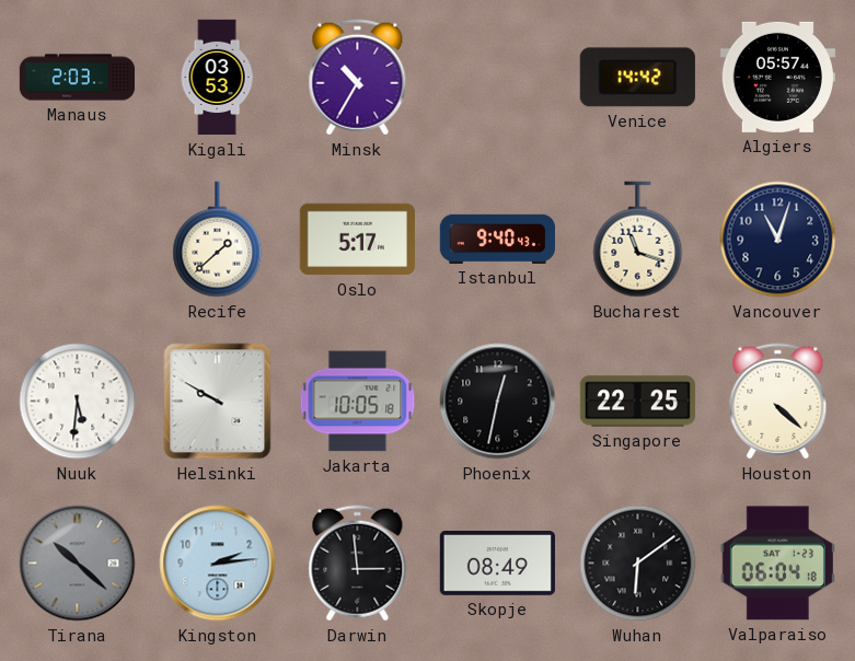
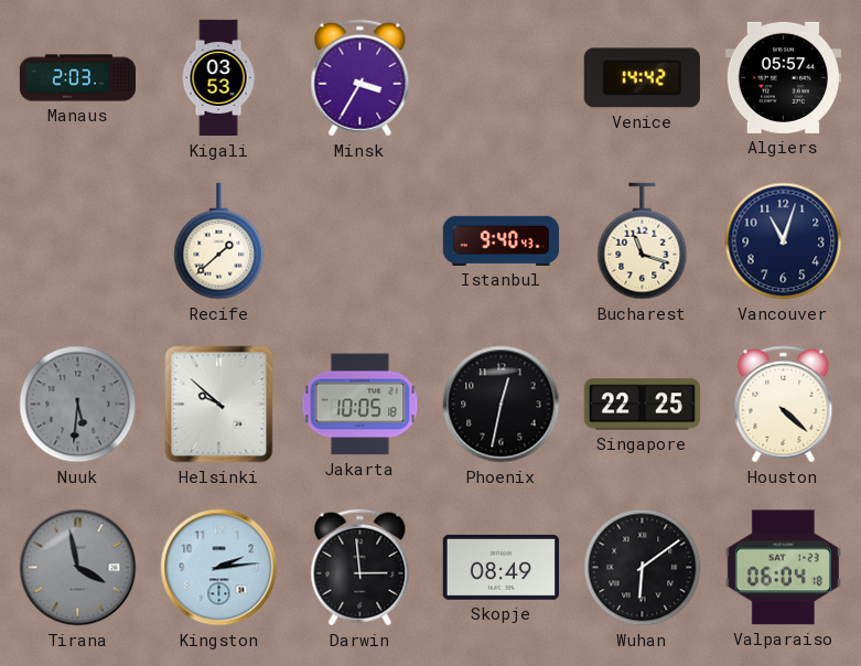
Minsk: 10:35 -> 3:35
Oslo: 5:17 -> none
Nuuk dial: white -> grey
Helsinki: 9:50 -> 9:52
Tirana: 10:22 -> 3:58
